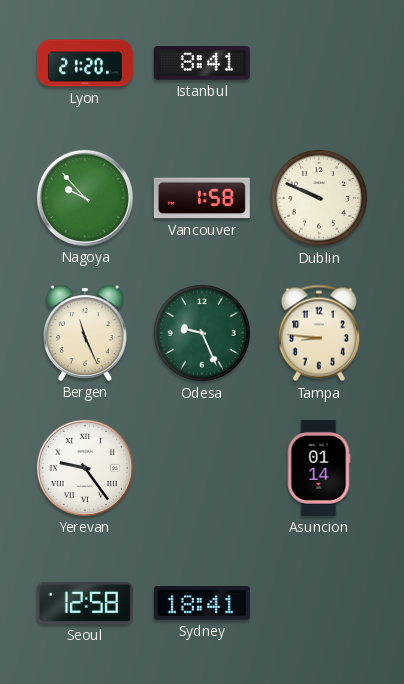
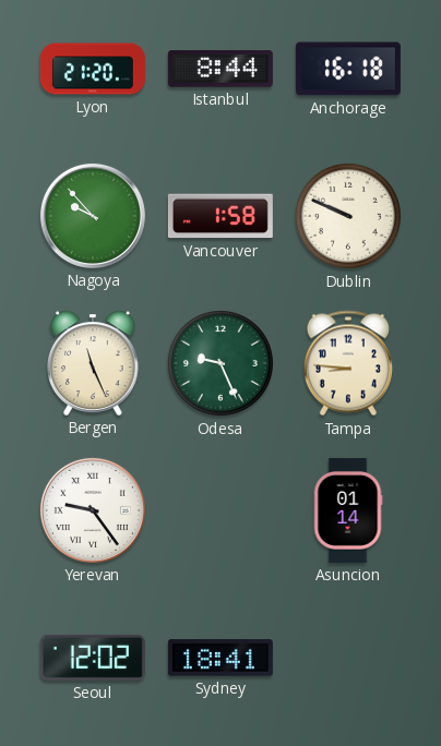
Istanbul: 8:41 -> 8:44
Anchorage: none -> 16:18
Seoul: 12:58 -> 12:02
